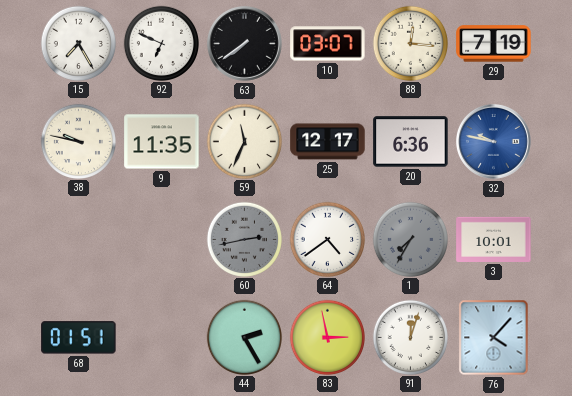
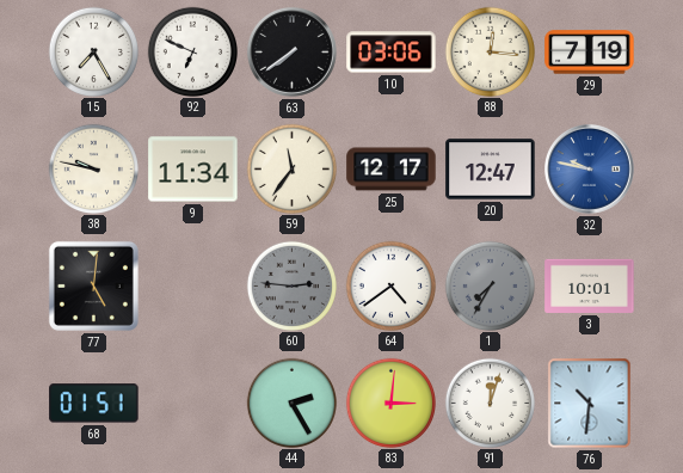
10: 03:07 -> 03:06
9: 11:35 -> 11:34
59: 11:34 -> 11:36
20: 6:36 -> 12:47
77: none -> 5:01
60: 2:43 -> 2:46
83: 2:58 -> 3:01
76: 4:07 -> 10:31
